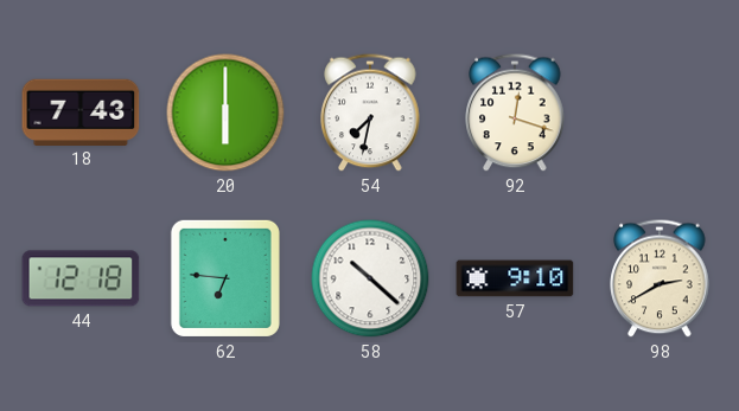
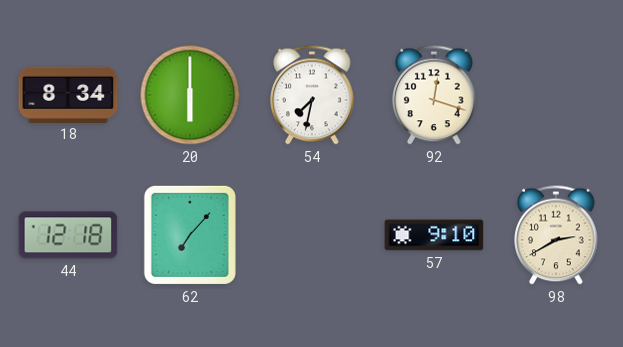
18: 7:43 -> 8:34
62: 6:46 -> 7:07
58: 10:22 -> none
